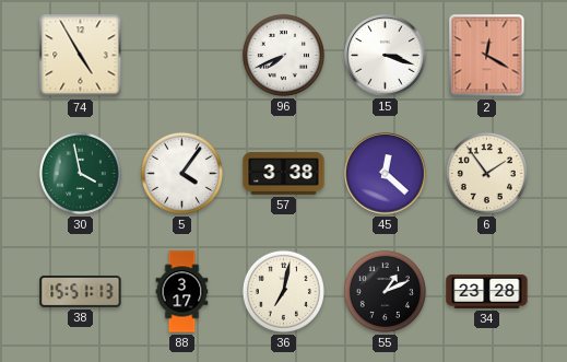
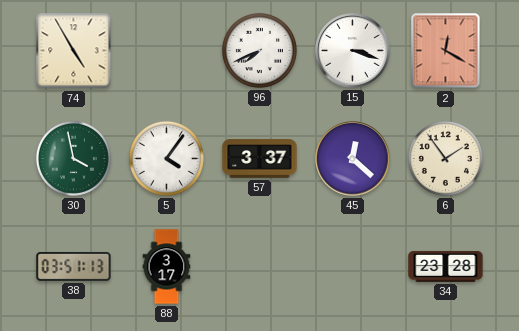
57: 3:38 -> 3:37
38: 15:51 -> 03:51
36: 7:02 -> none
55: 1:11 -> none
